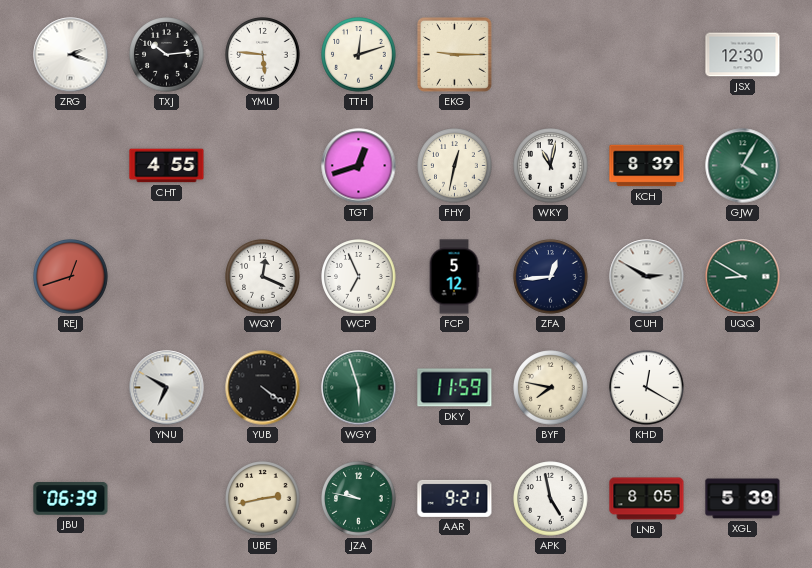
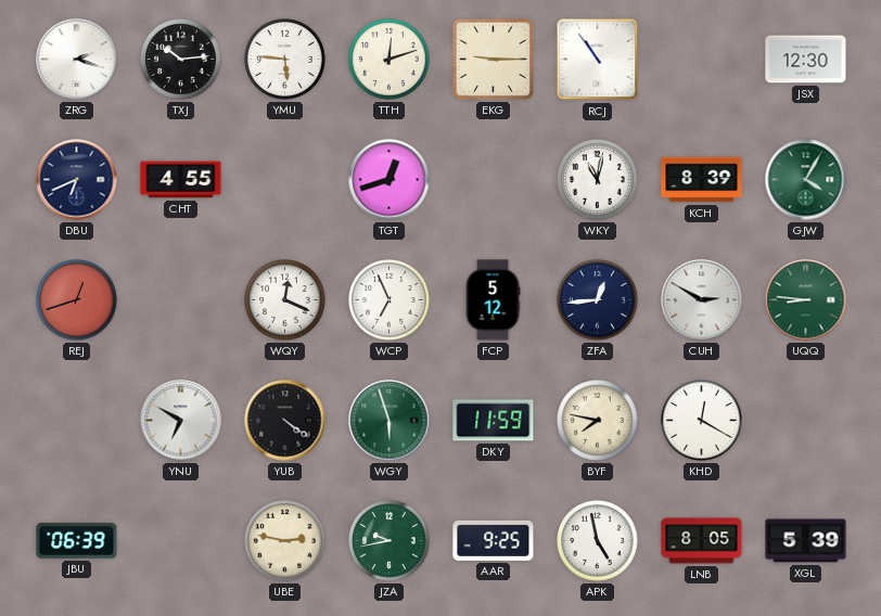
RCJ: none -> 10:54
DBU: none -> 6:41
FHY: 12:32 -> none
UQQ: 8:50 -> 8:46
UBE: 2:43 -> 2:47
JZA: 9:47 -> 9:43
AAR: 9:21 -> 9:25
